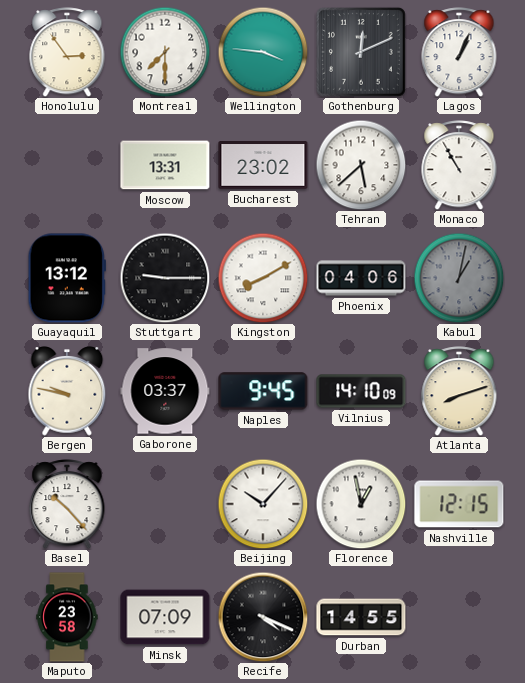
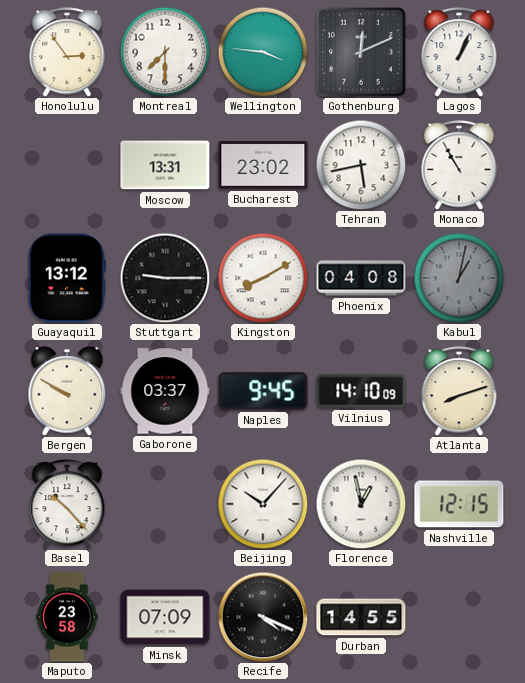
Tehran: 5:38 -> 5:43
Phoenix: 04:06 -> 04:08
Bergen: 9:47 -> 9:50
